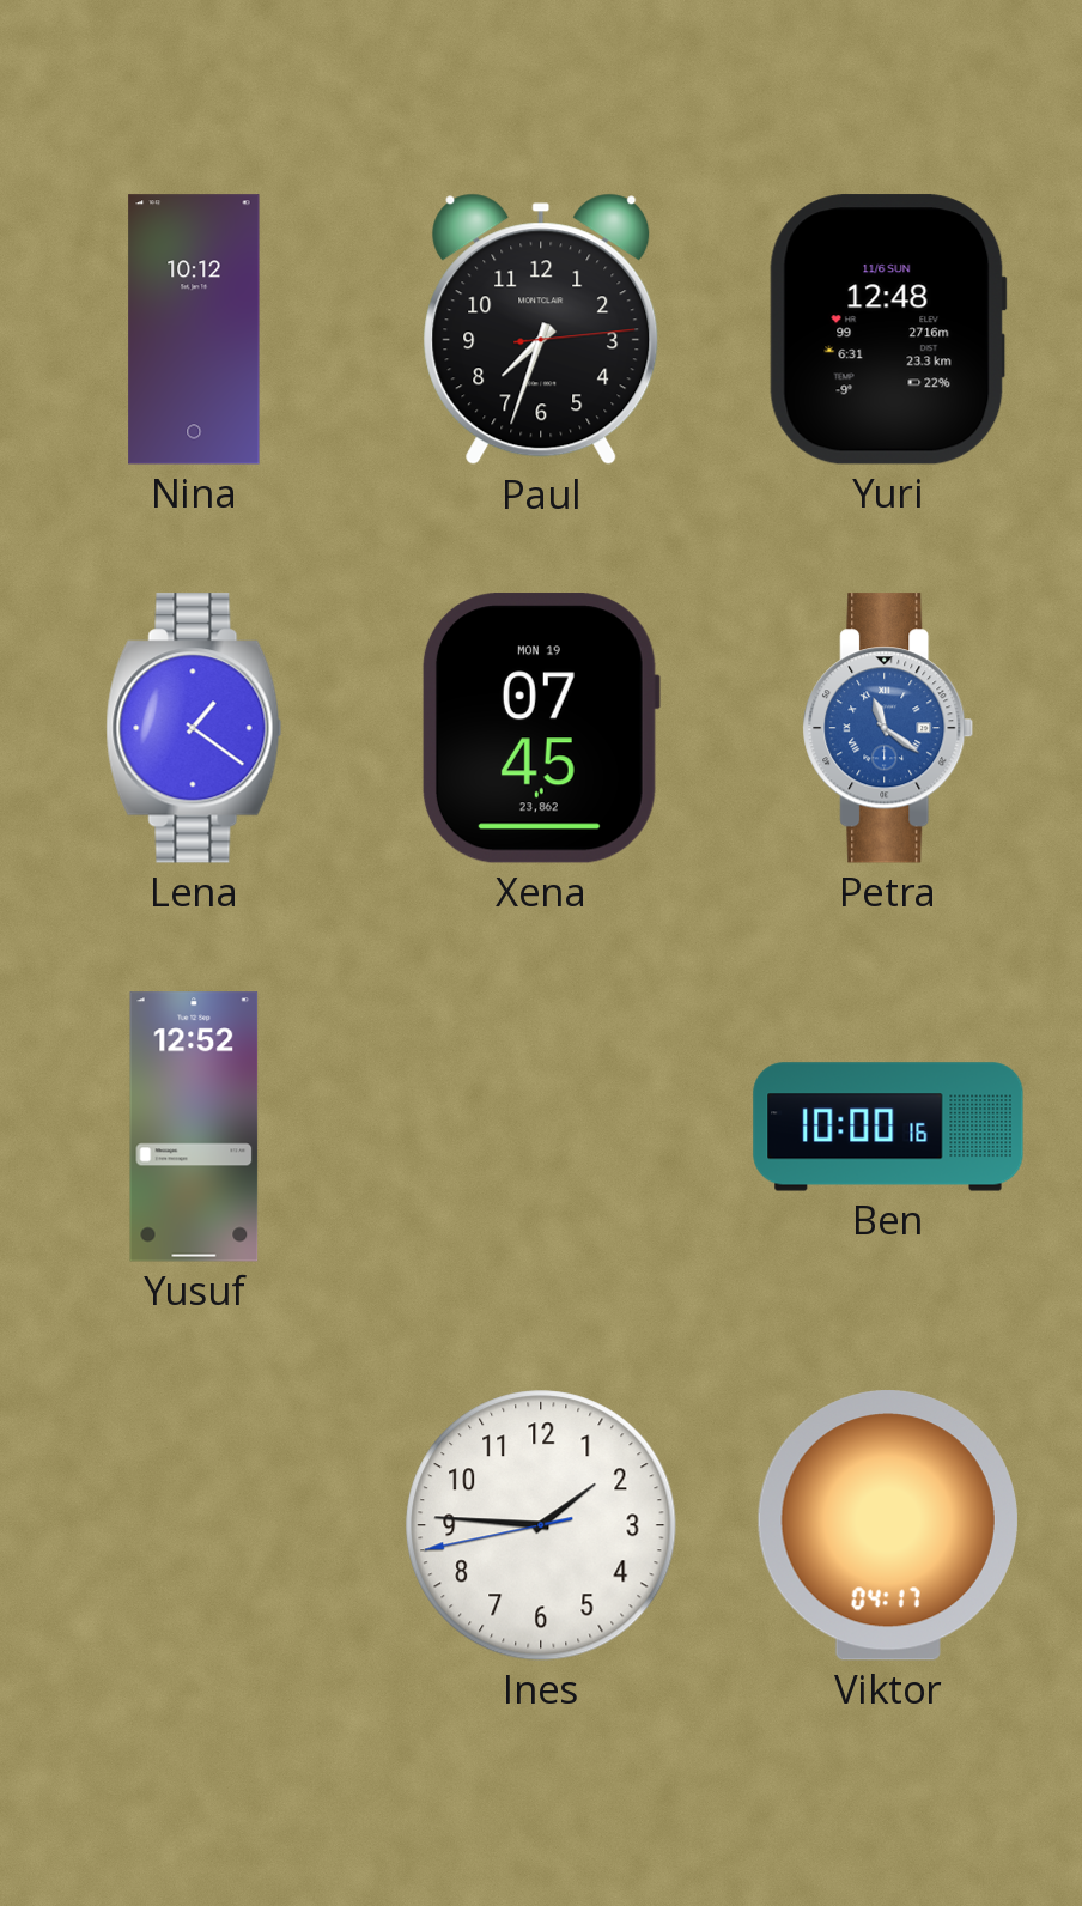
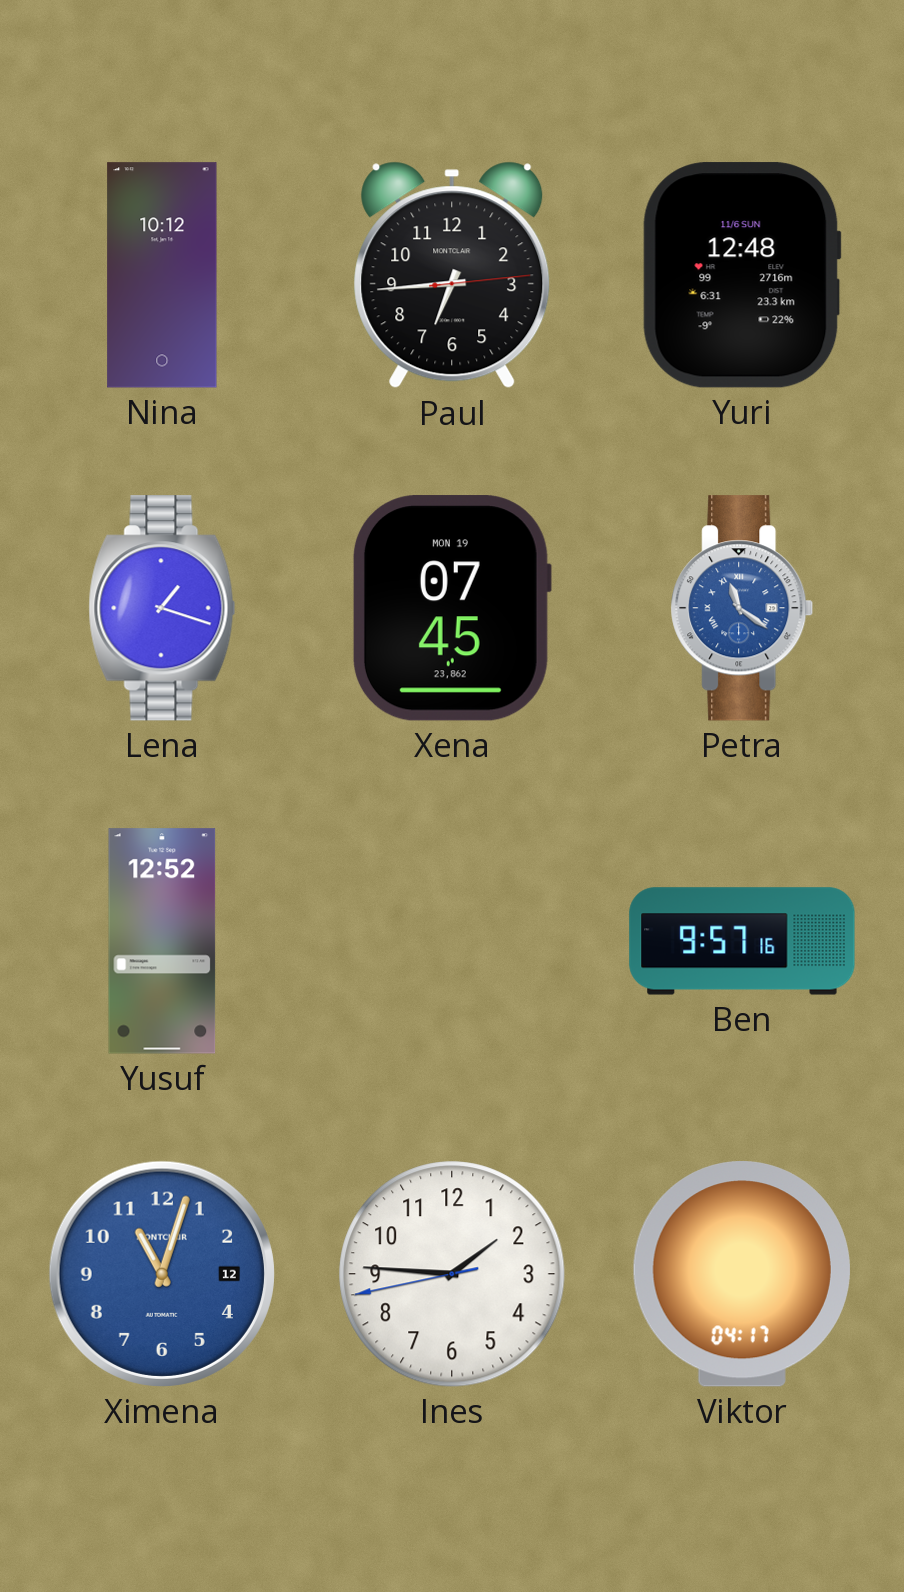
Paul: 7:33 -> 6:44
Lena: 1:21 -> 1:18
Ben: 10:00 -> 9:57
Ximena: none -> 11:03
